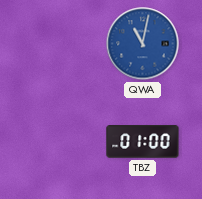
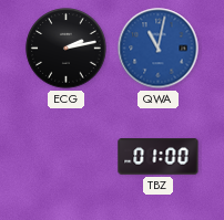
ECG: none -> 2:13
